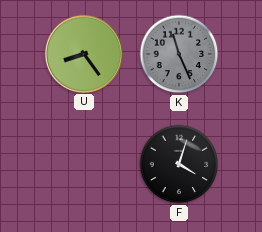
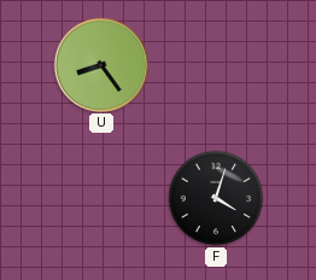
K: 11:26 -> none
